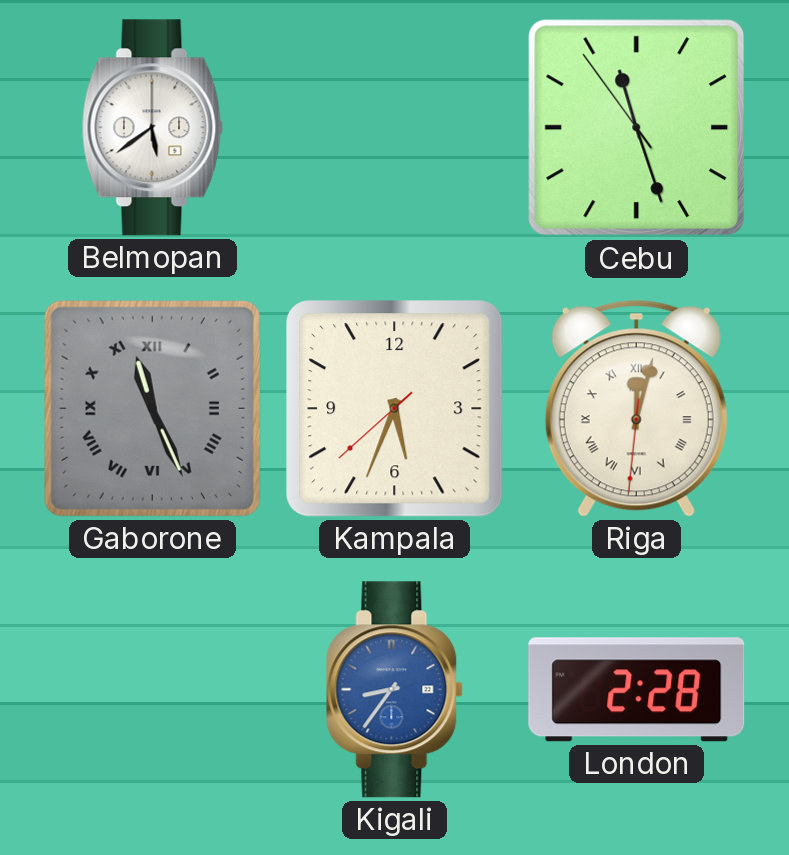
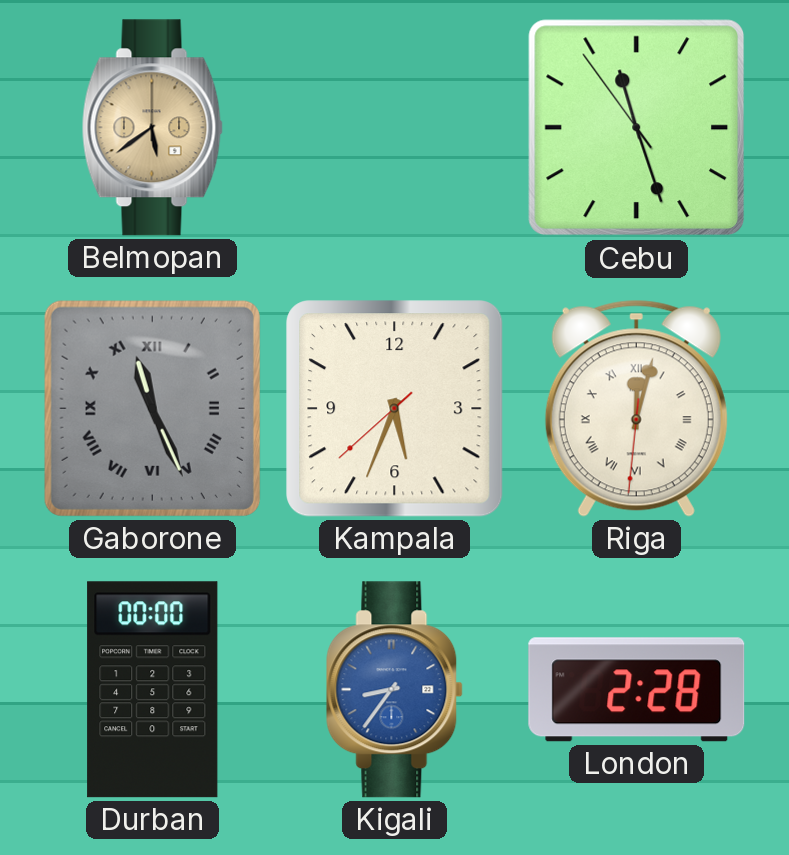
Belmopan dial: white -> champagne
Durban: none -> 00:00
